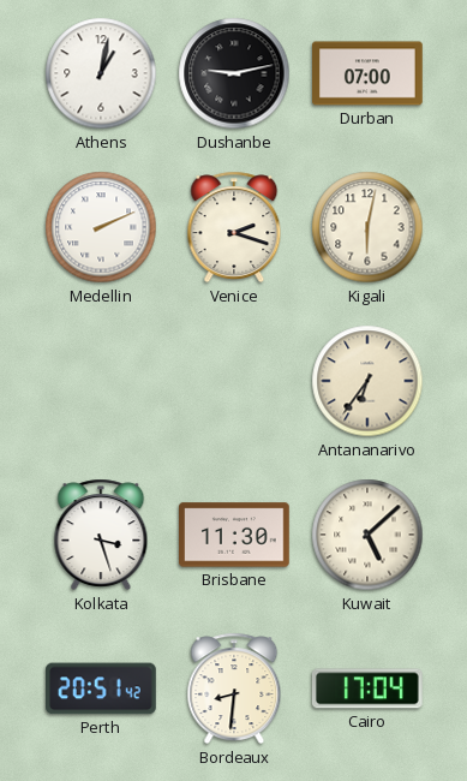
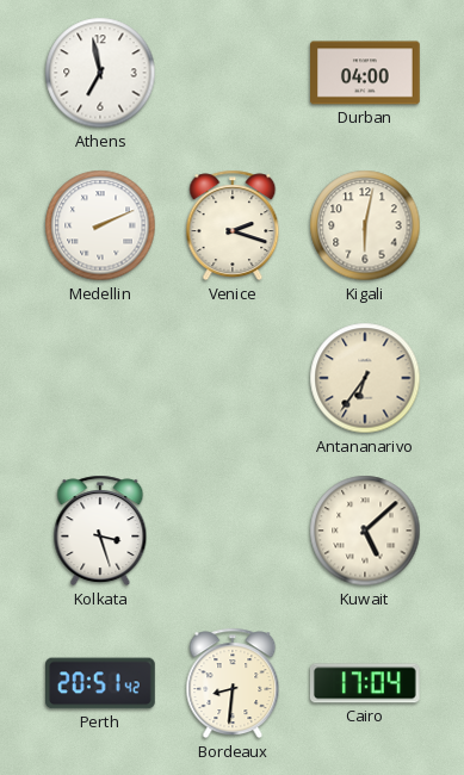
Athens: 1:02 -> 6:58
Dushanbe: 9:13 -> none
Durban: 07:00 -> 04:00
Brisbane: 11:30 -> none
